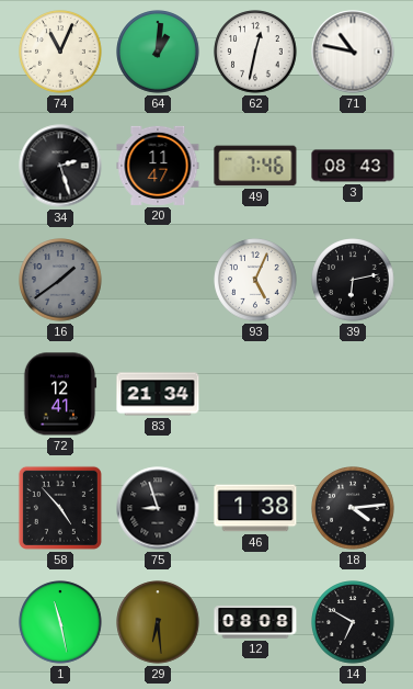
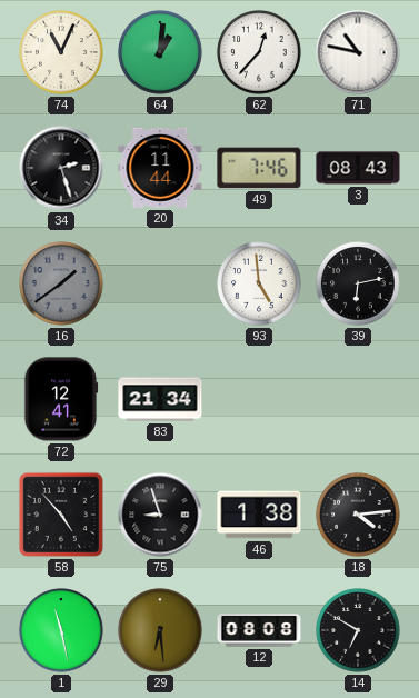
62: 12:32 -> 12:37
20: 11:47 -> 11:44
93: 5:04 -> 4:59
